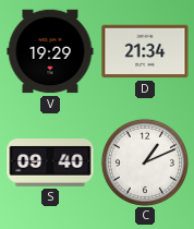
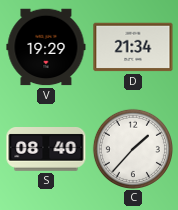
S: 09:40 -> 08:40
C: 1:11 -> 1:37
